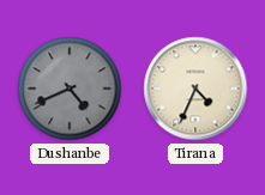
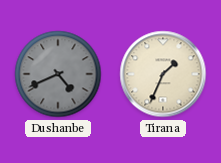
Tirana: 4:34 -> 1:34
